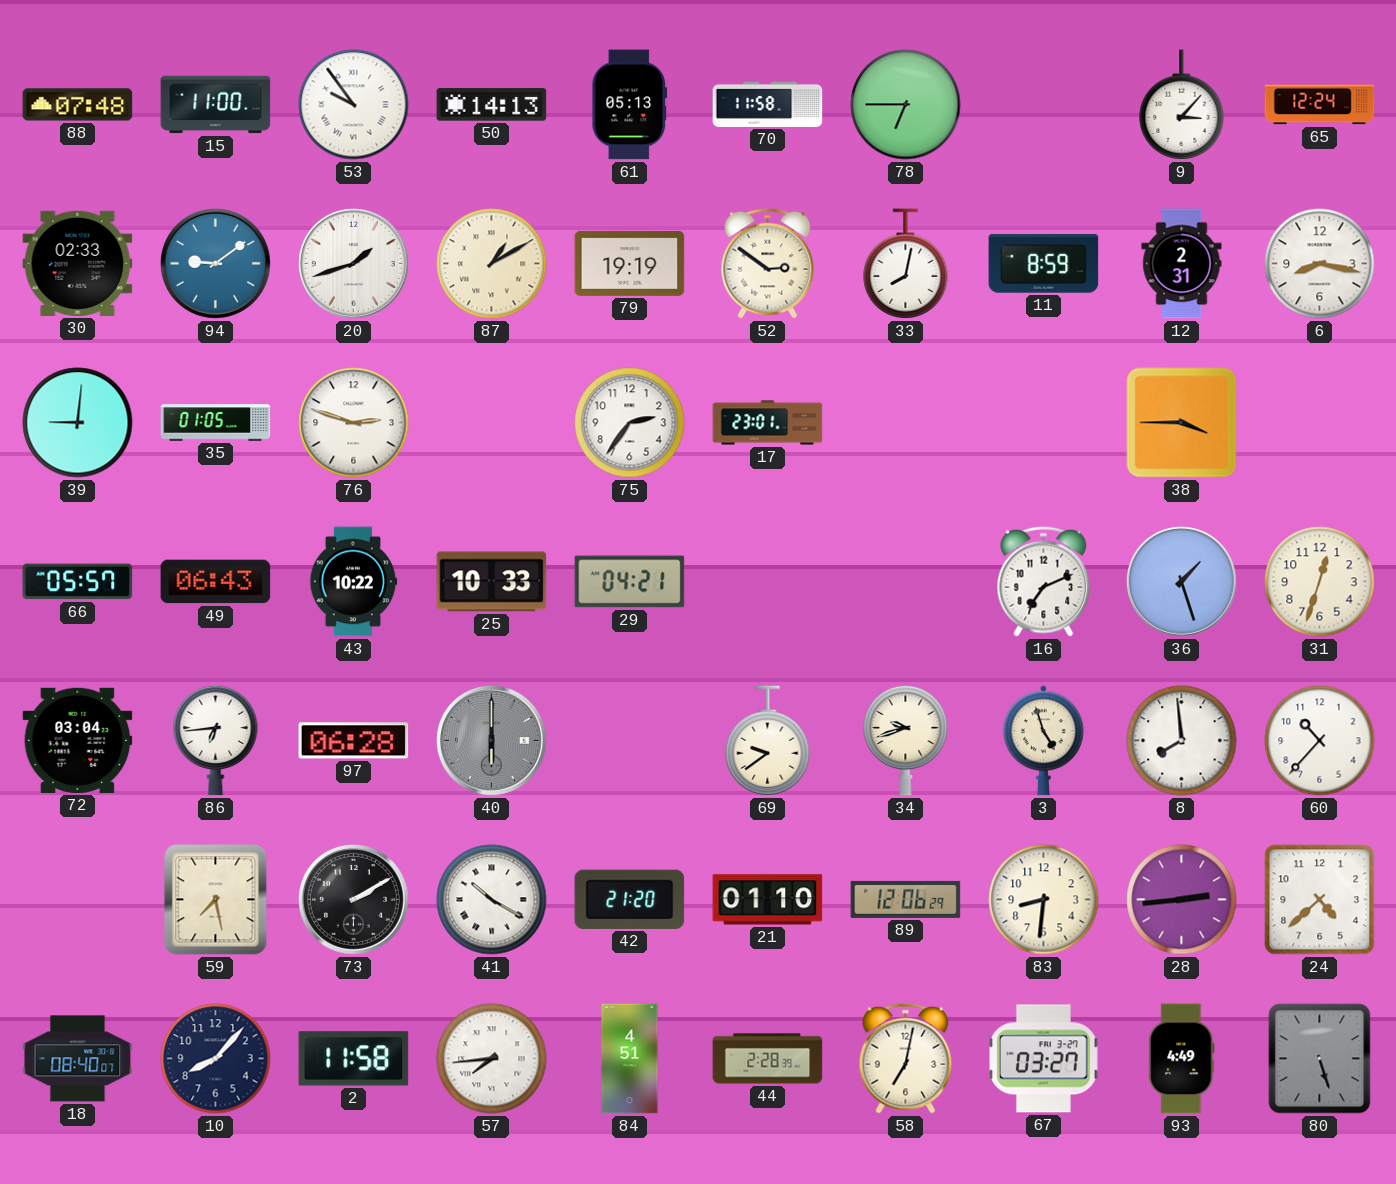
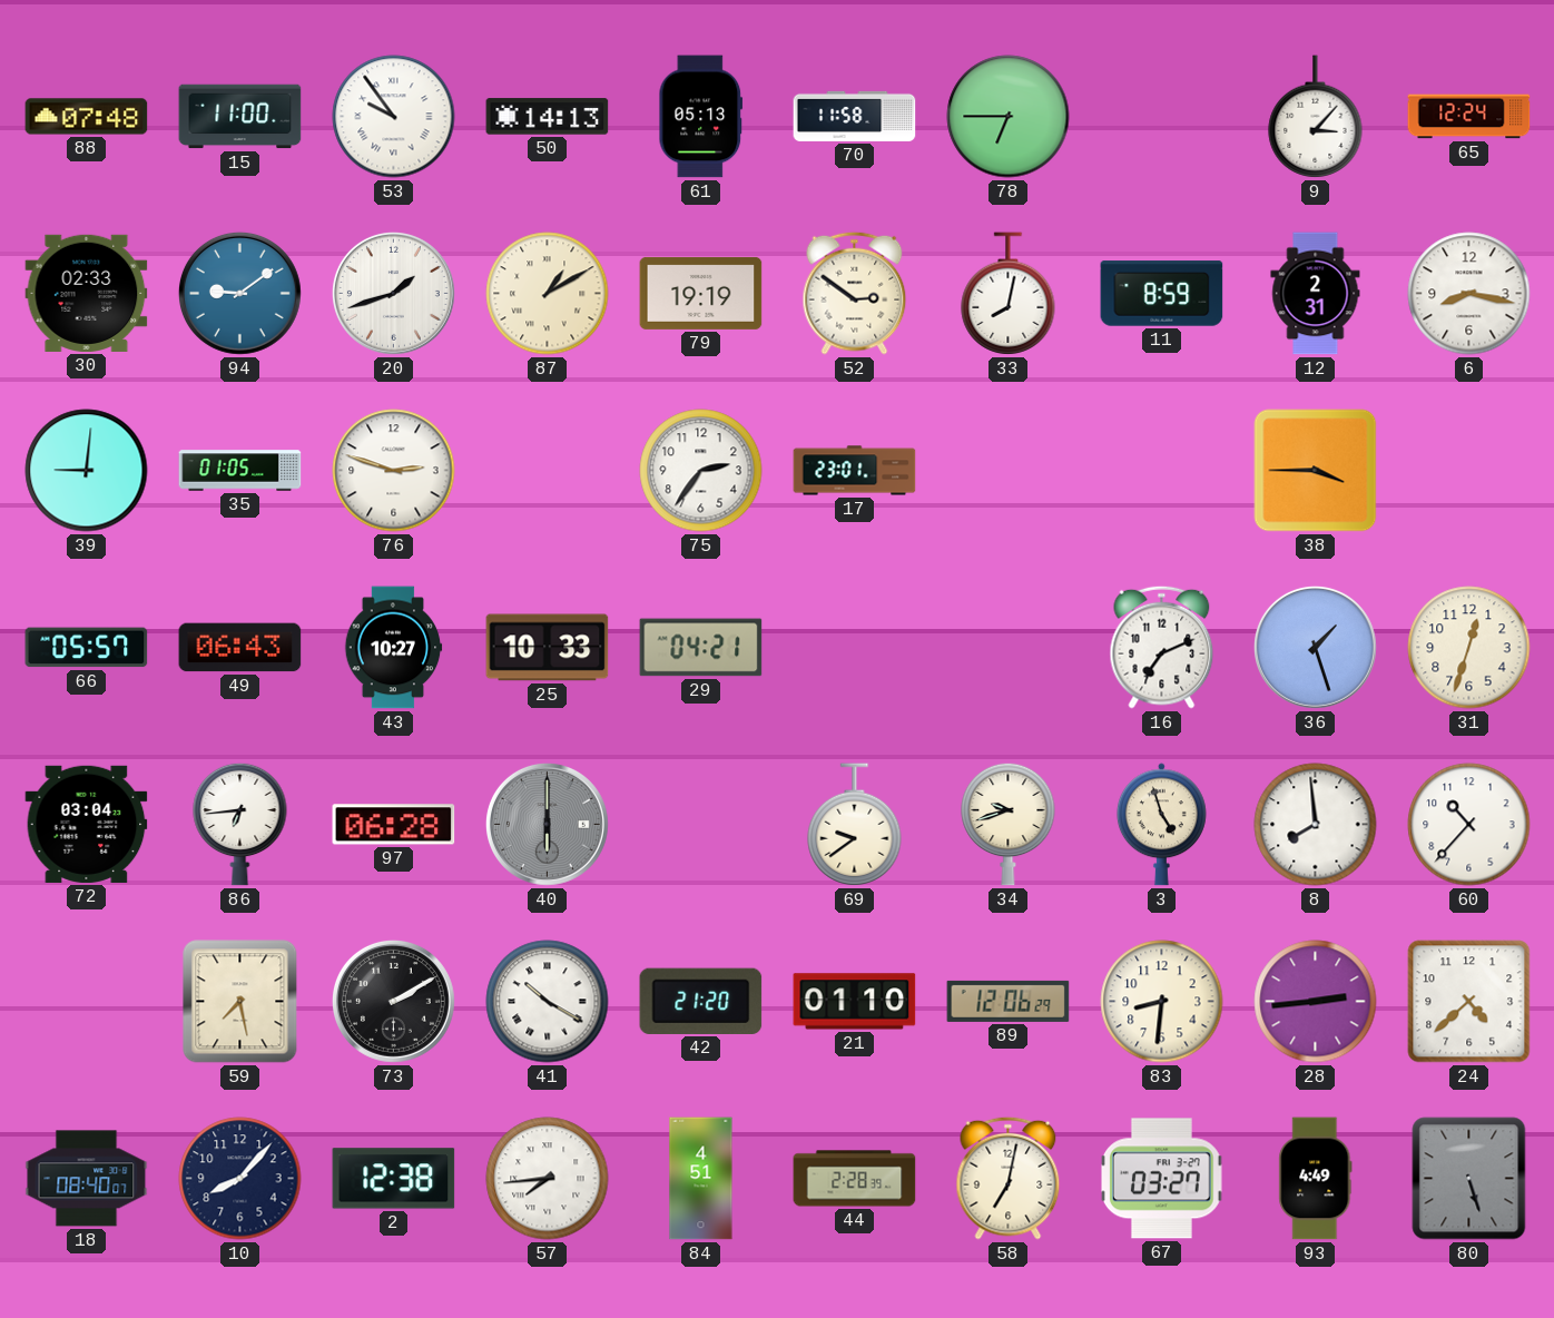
43: 10:22 -> 10:27
2: 11:58 -> 12:38
